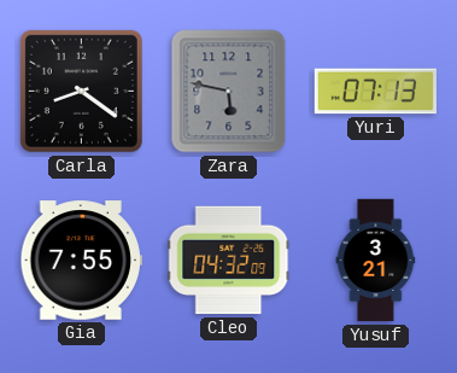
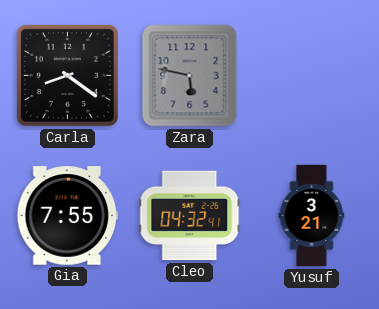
Yuri: 07:13 -> none
Cleo: 04:32:09 -> 04:32:41
